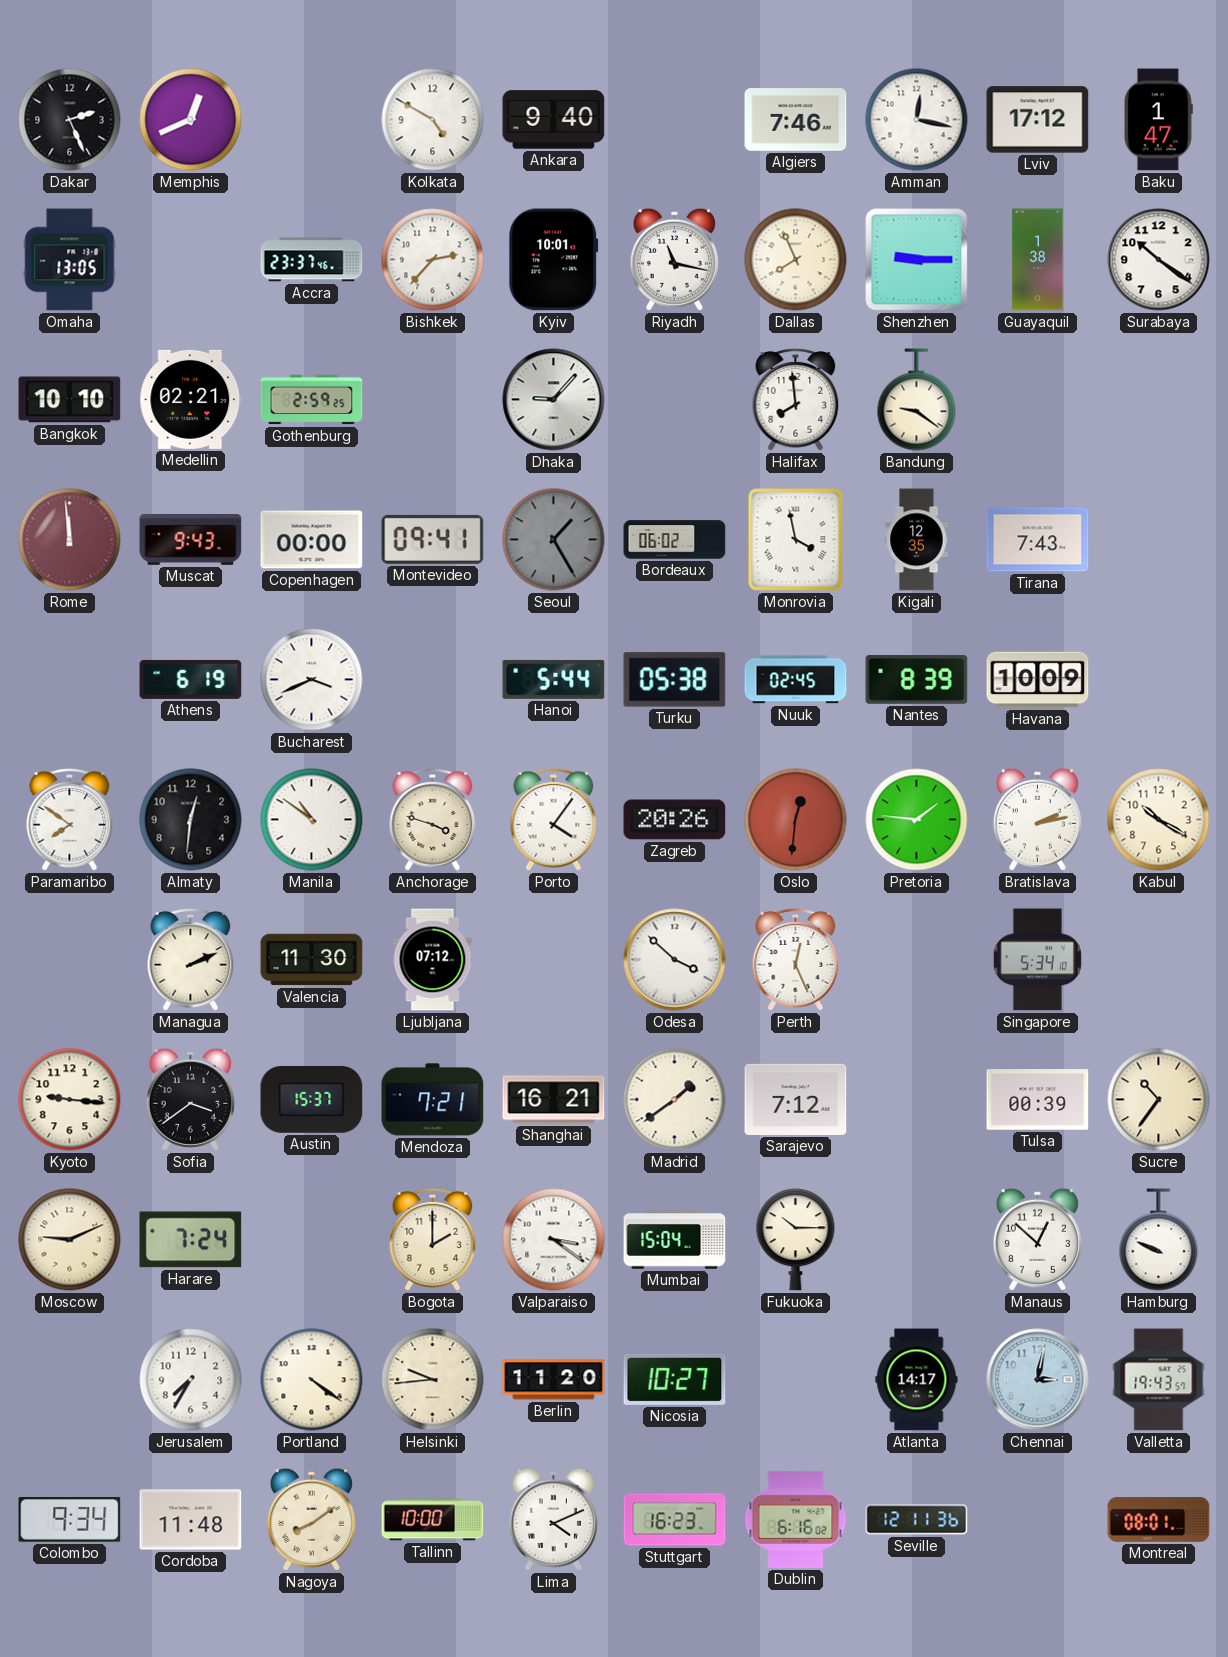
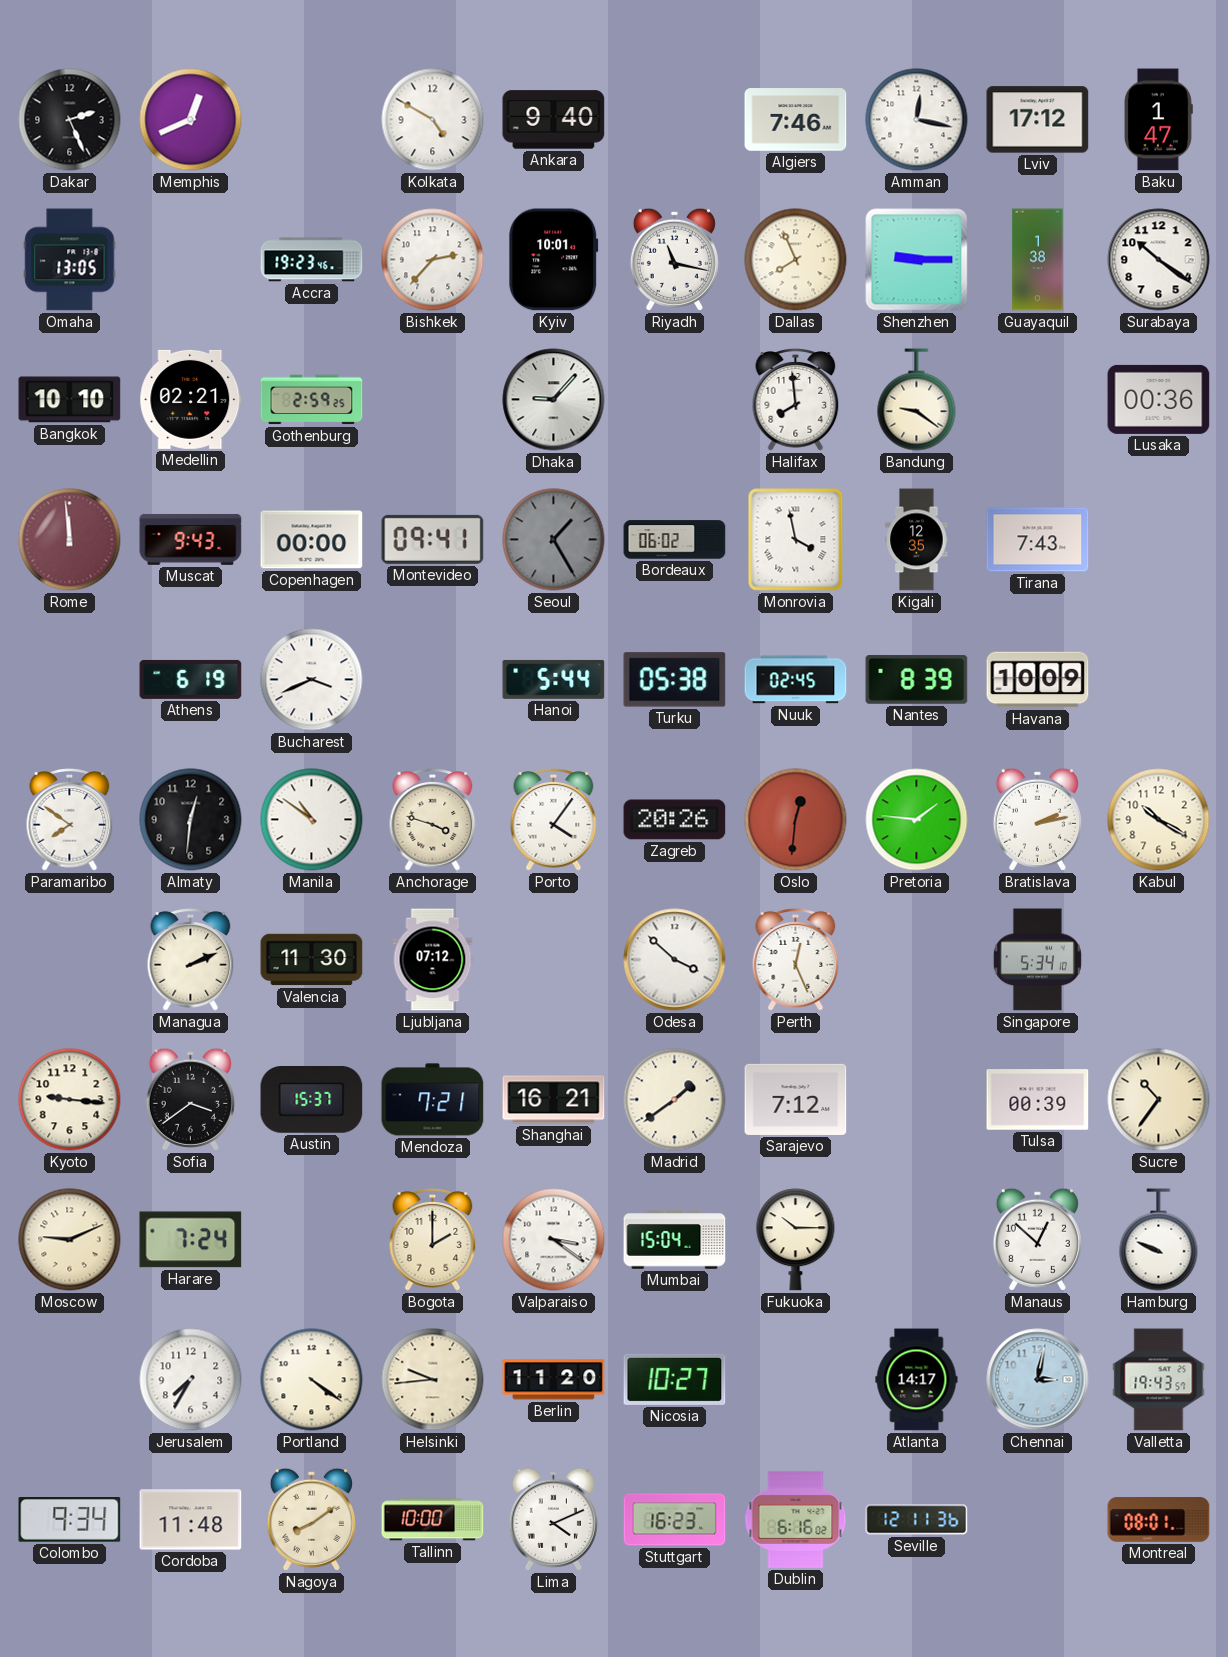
Accra: 23:37 -> 19:23
Lusaka: none -> 00:36
